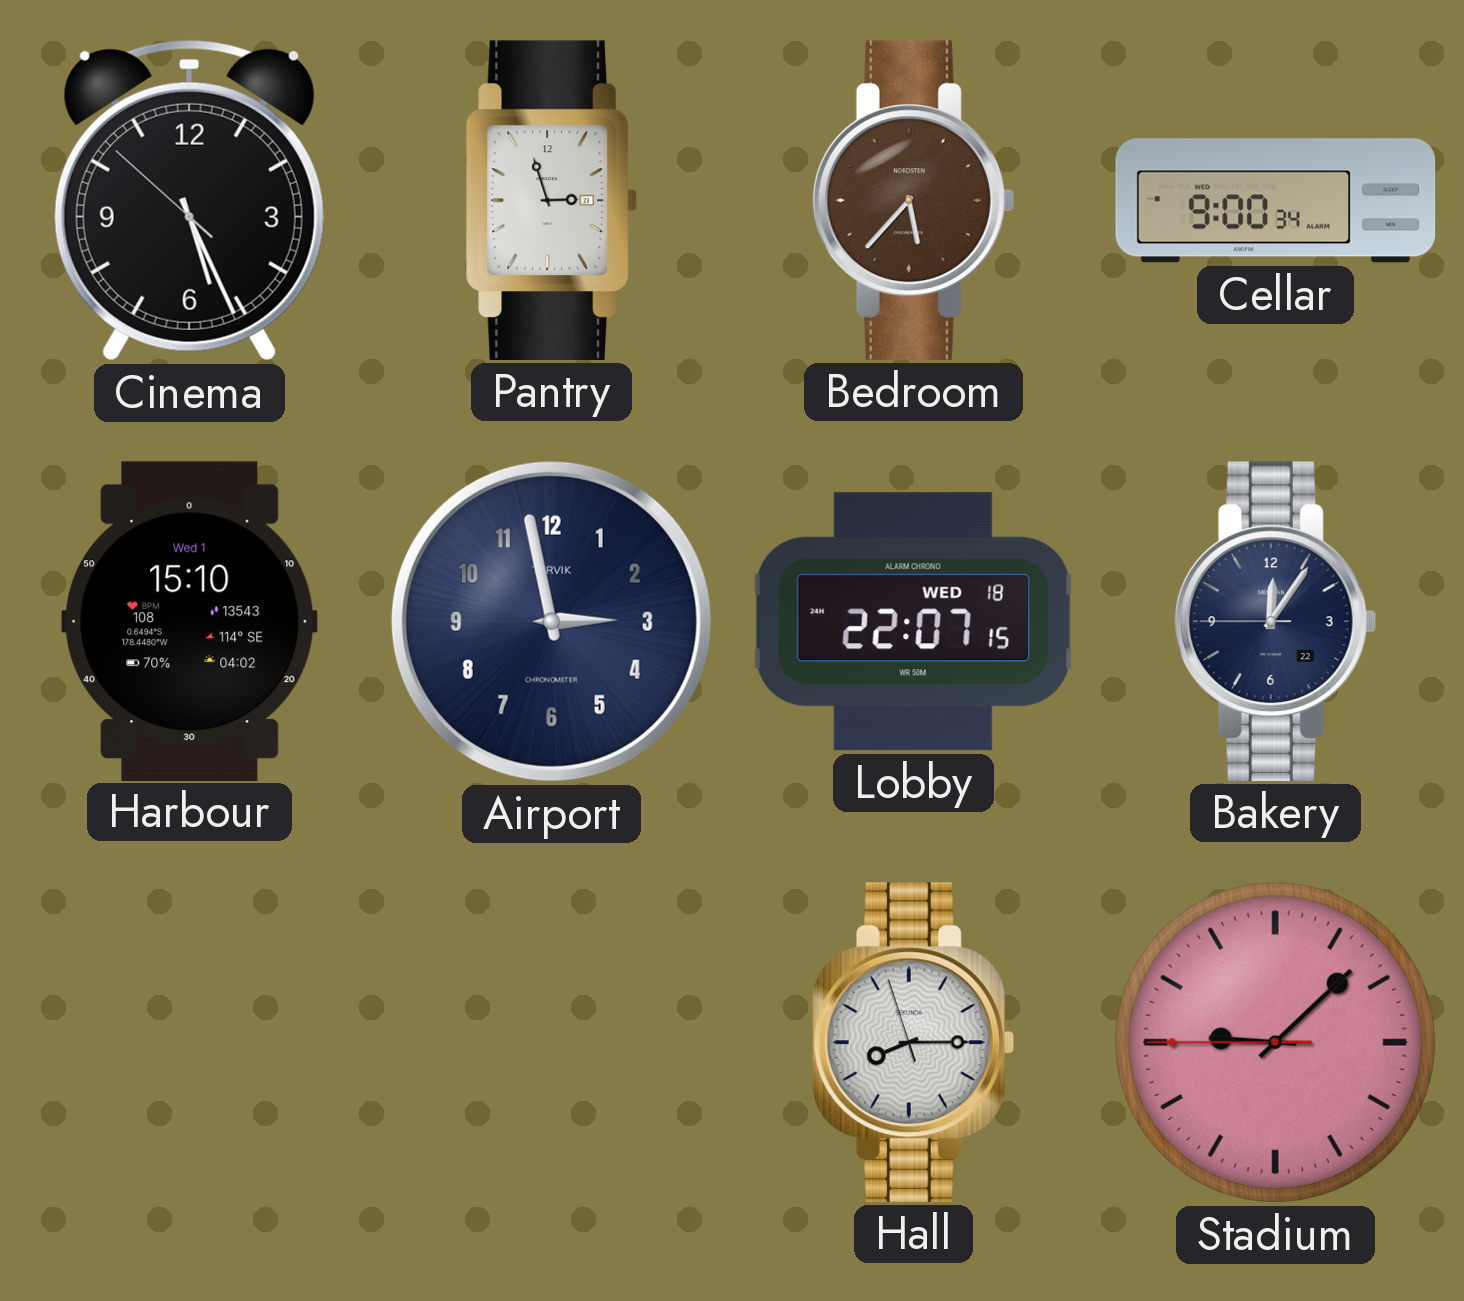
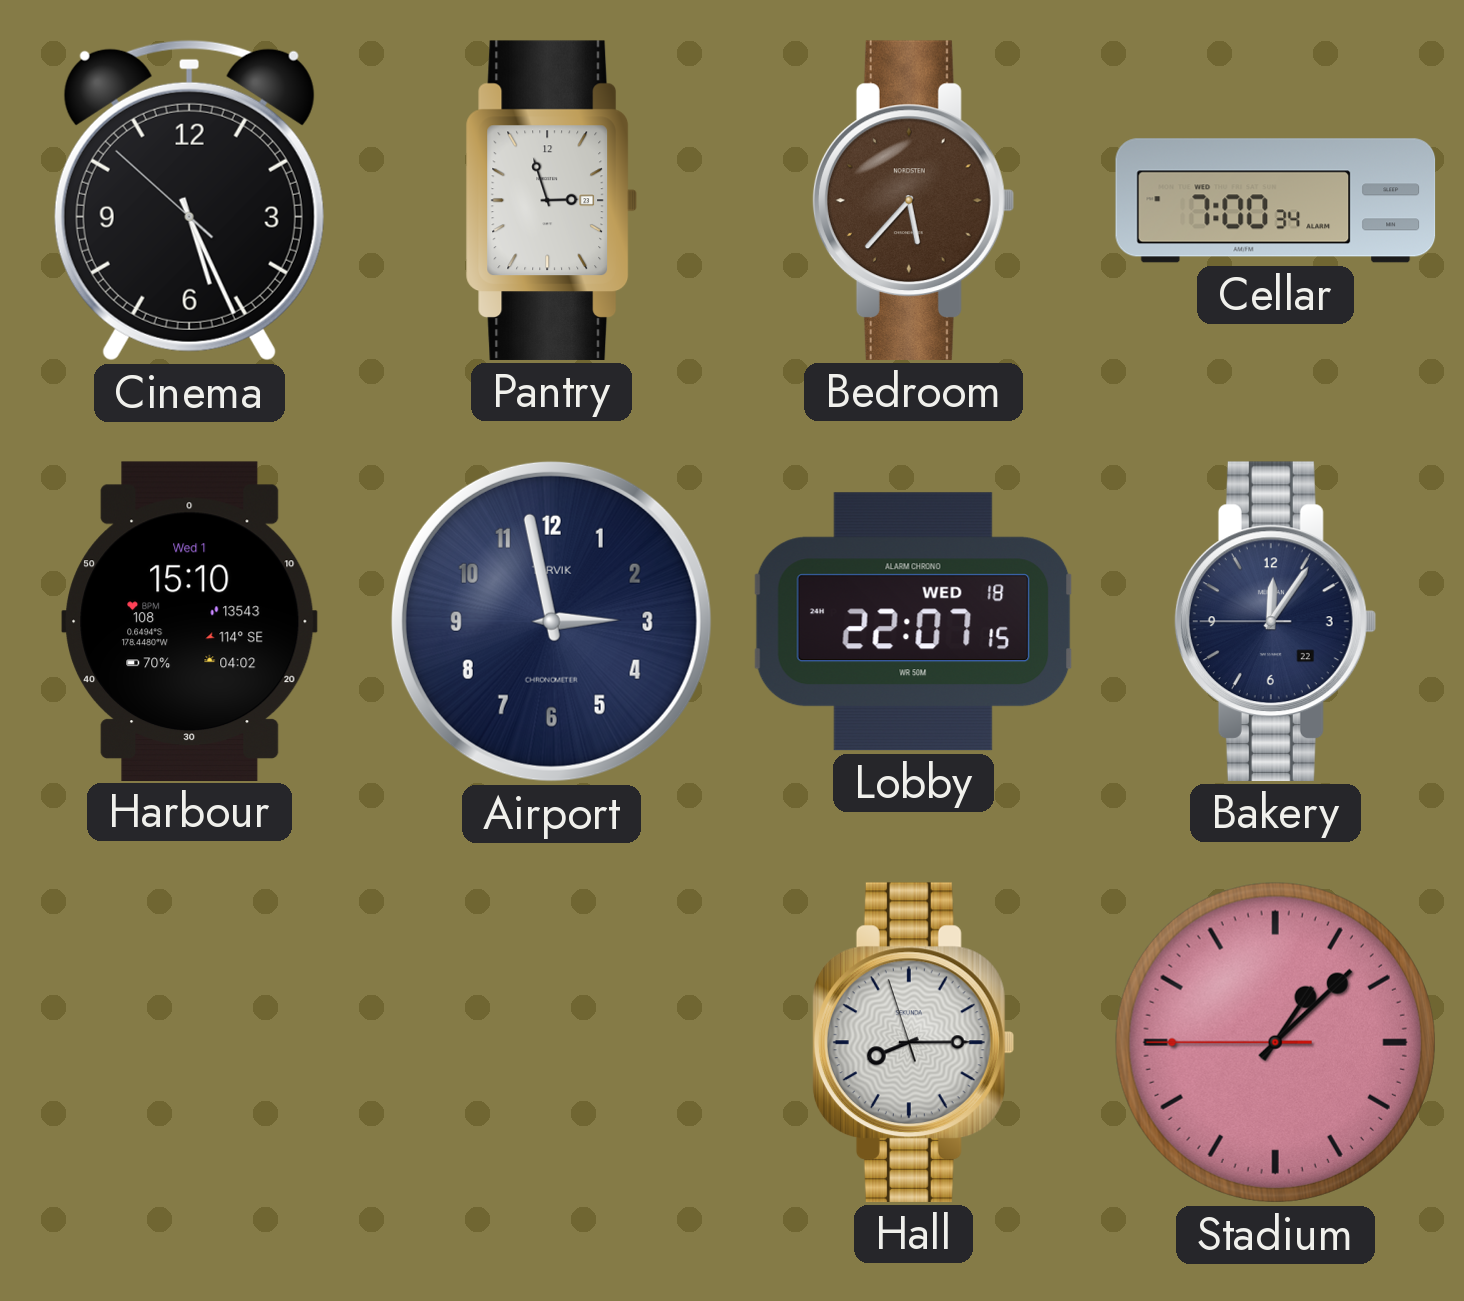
Cellar: 9:00 -> 7:00
Stadium: 9:07 -> 1:07
